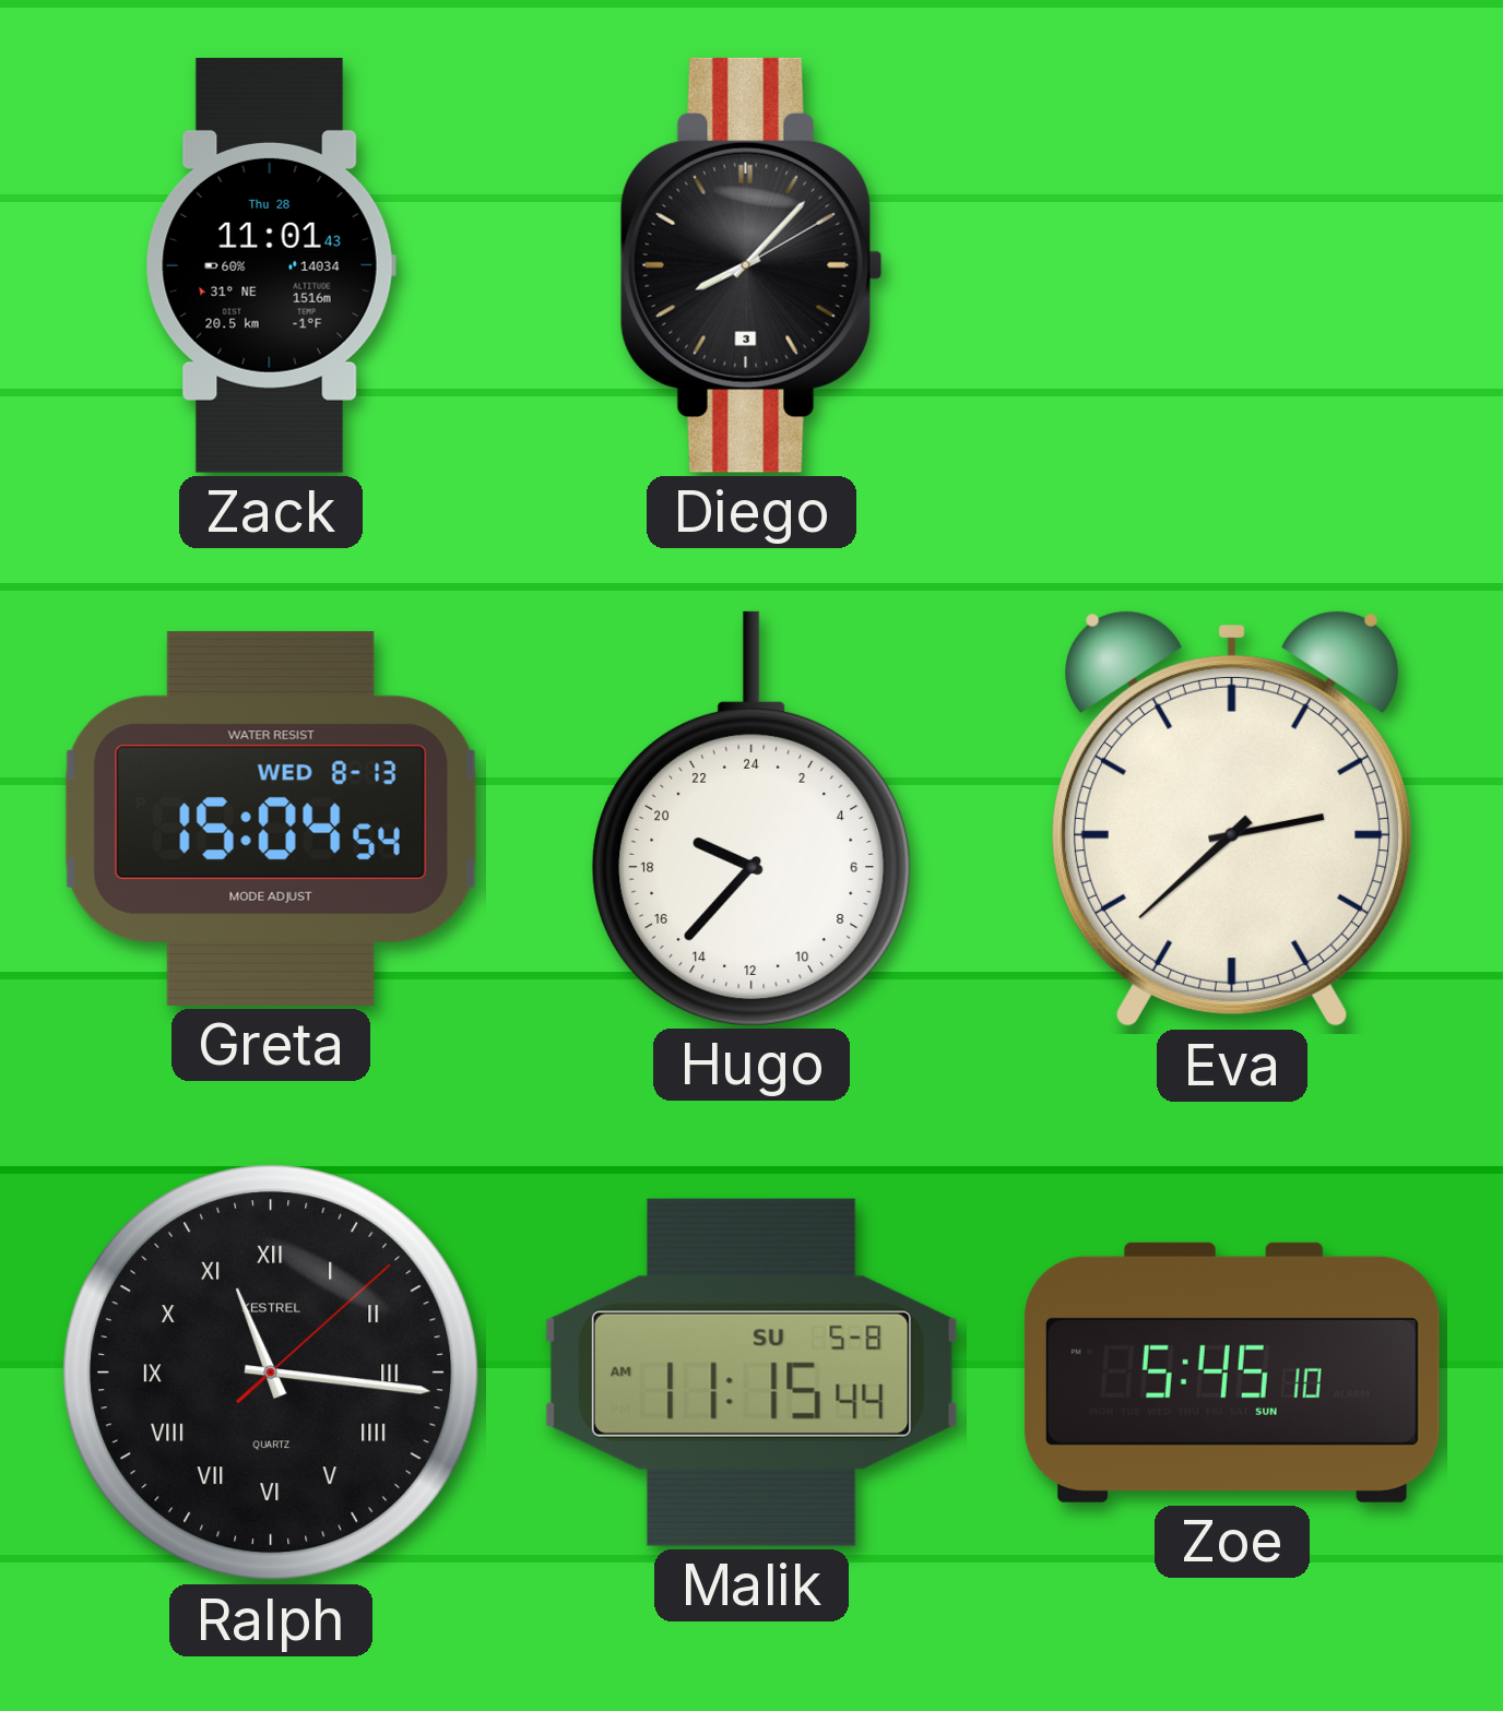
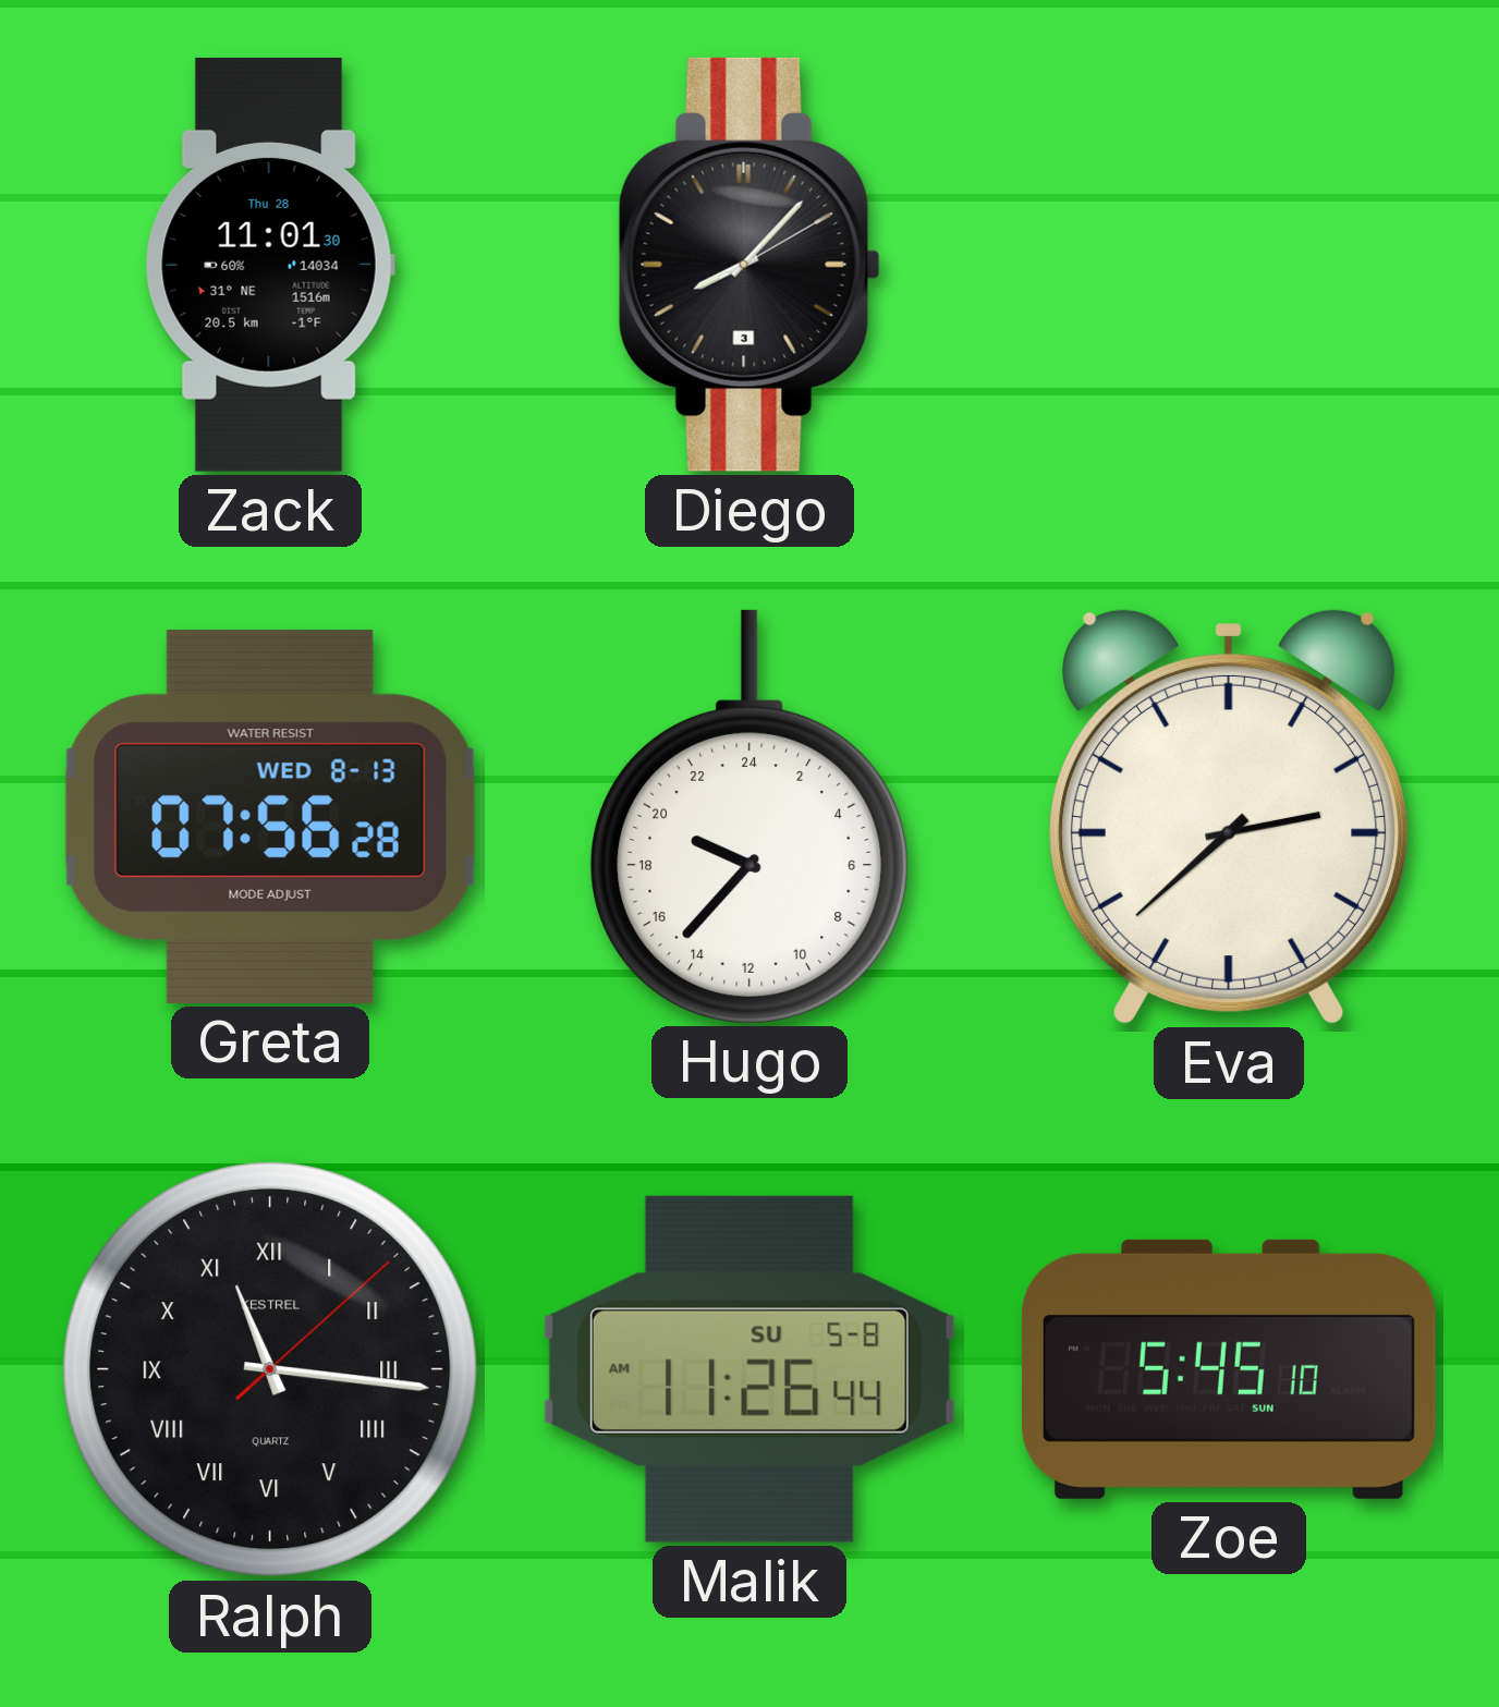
Zack: 11:01:43 -> 11:01:30
Greta: 15:04 -> 07:56
Malik: 11:15 -> 11:26
